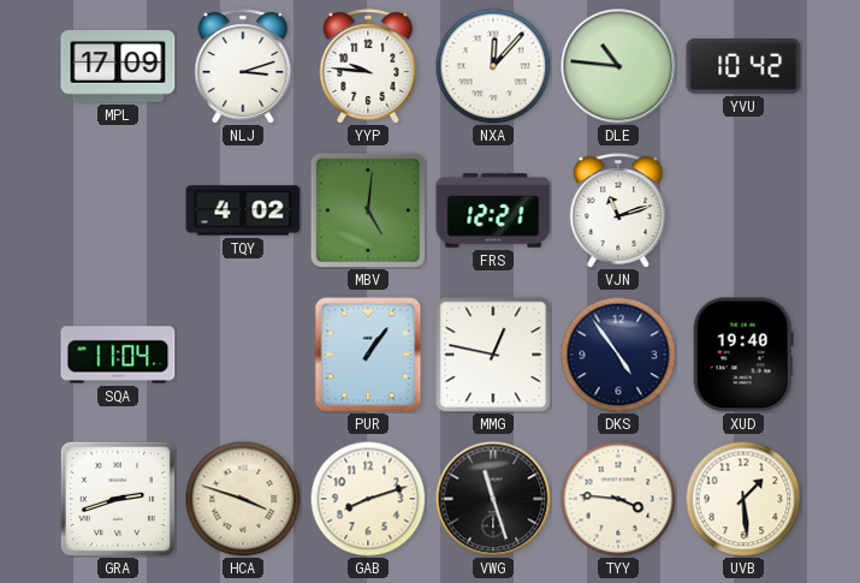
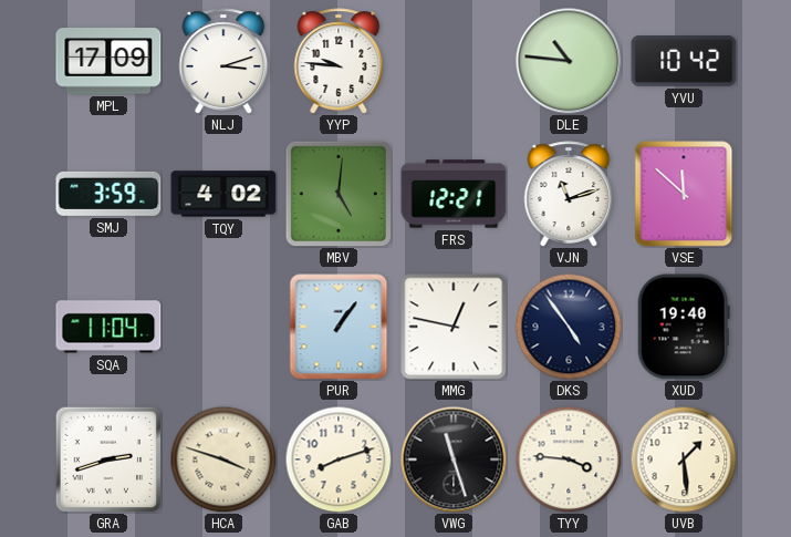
NXA: 12:07 -> none
SMJ: none -> 3:59
VSE: none -> 11:52
